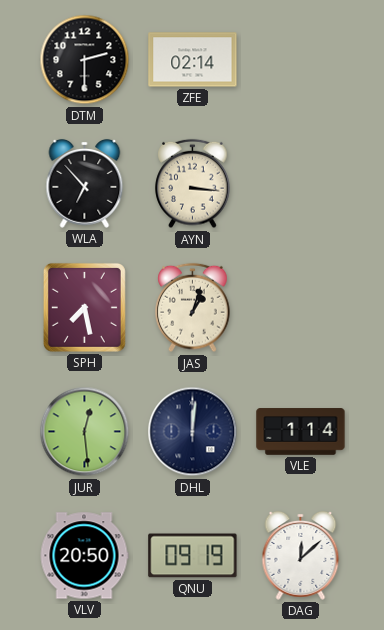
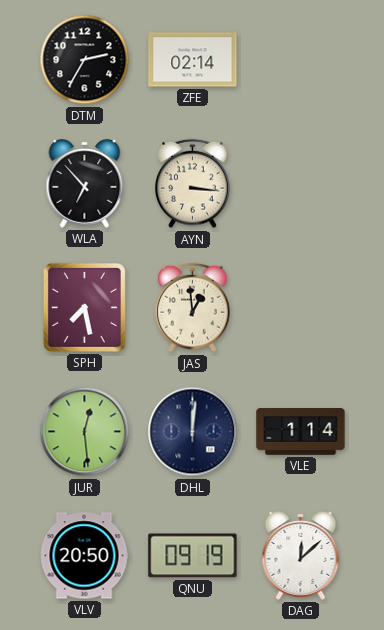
DTM: 2:30 -> 2:35
JAS: 1:03 -> 12:59
